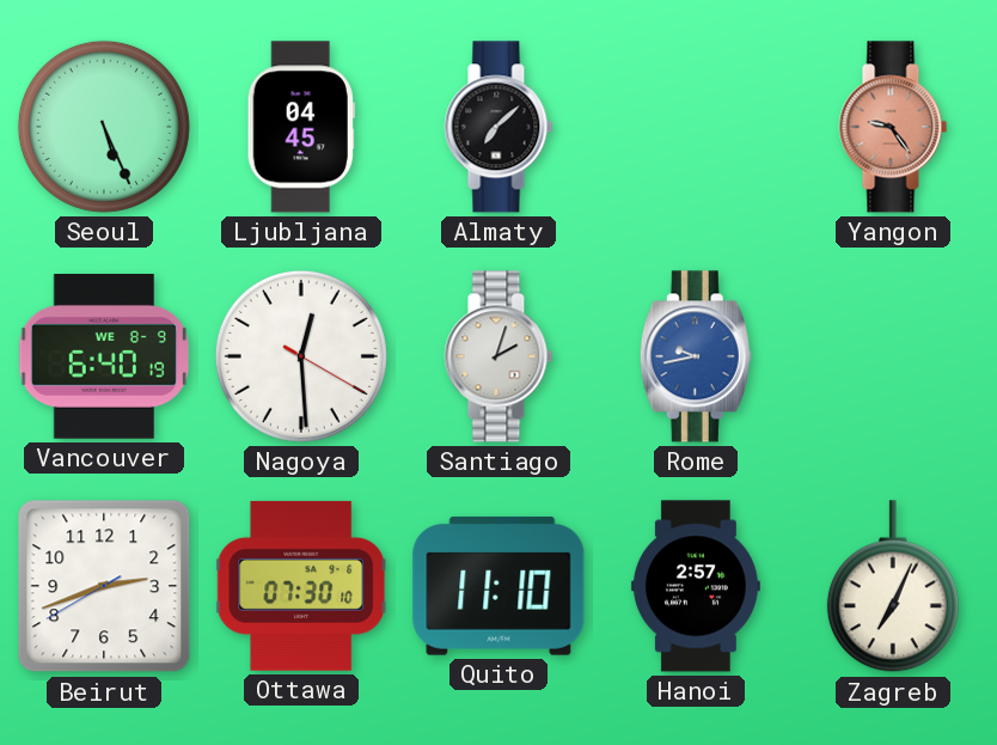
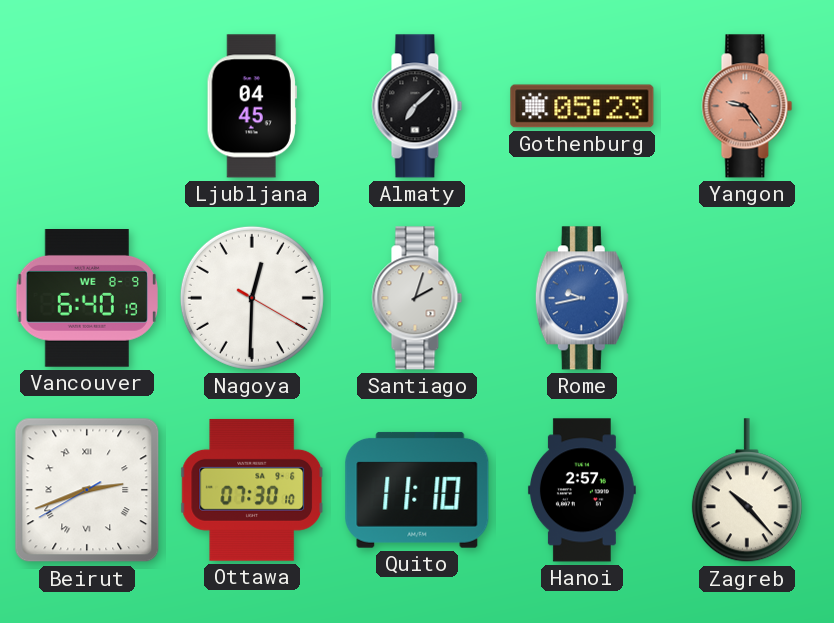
Seoul: 5:26 -> none
Gothenburg: none -> 05:23
Nagoya: 12:29 -> 12:30
Beirut numerals: Arabic -> Roman
Zagreb: 7:04 -> 10:23
